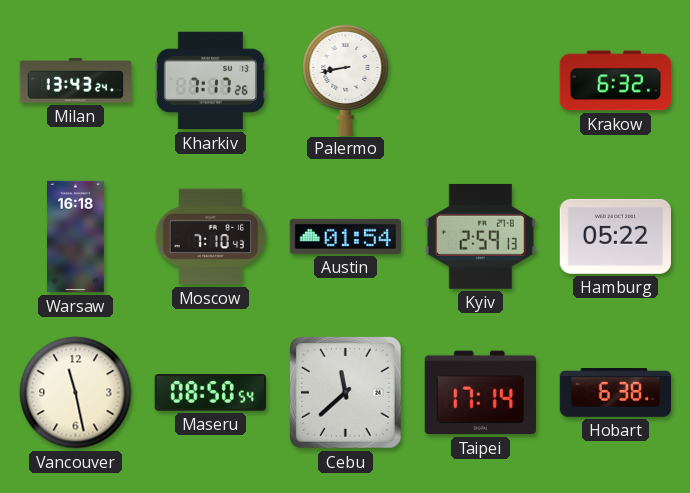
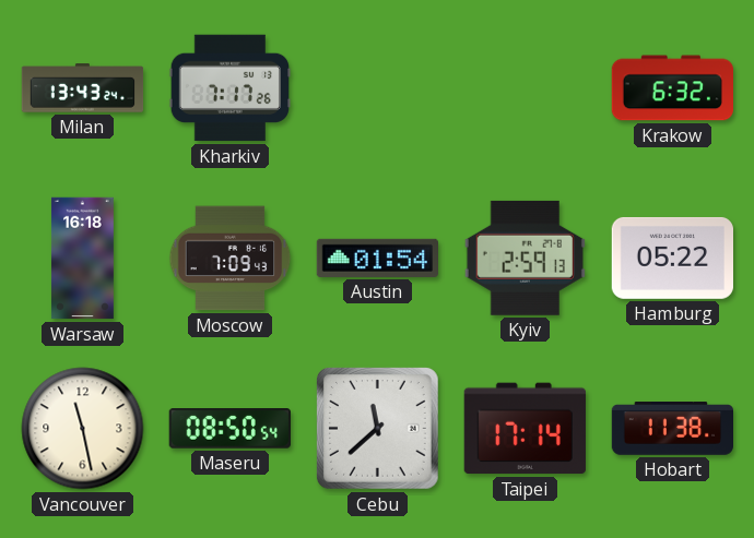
Palermo: 8:43 -> none
Moscow: 7:10 -> 7:09
Hobart: 6:38 -> 11:38
